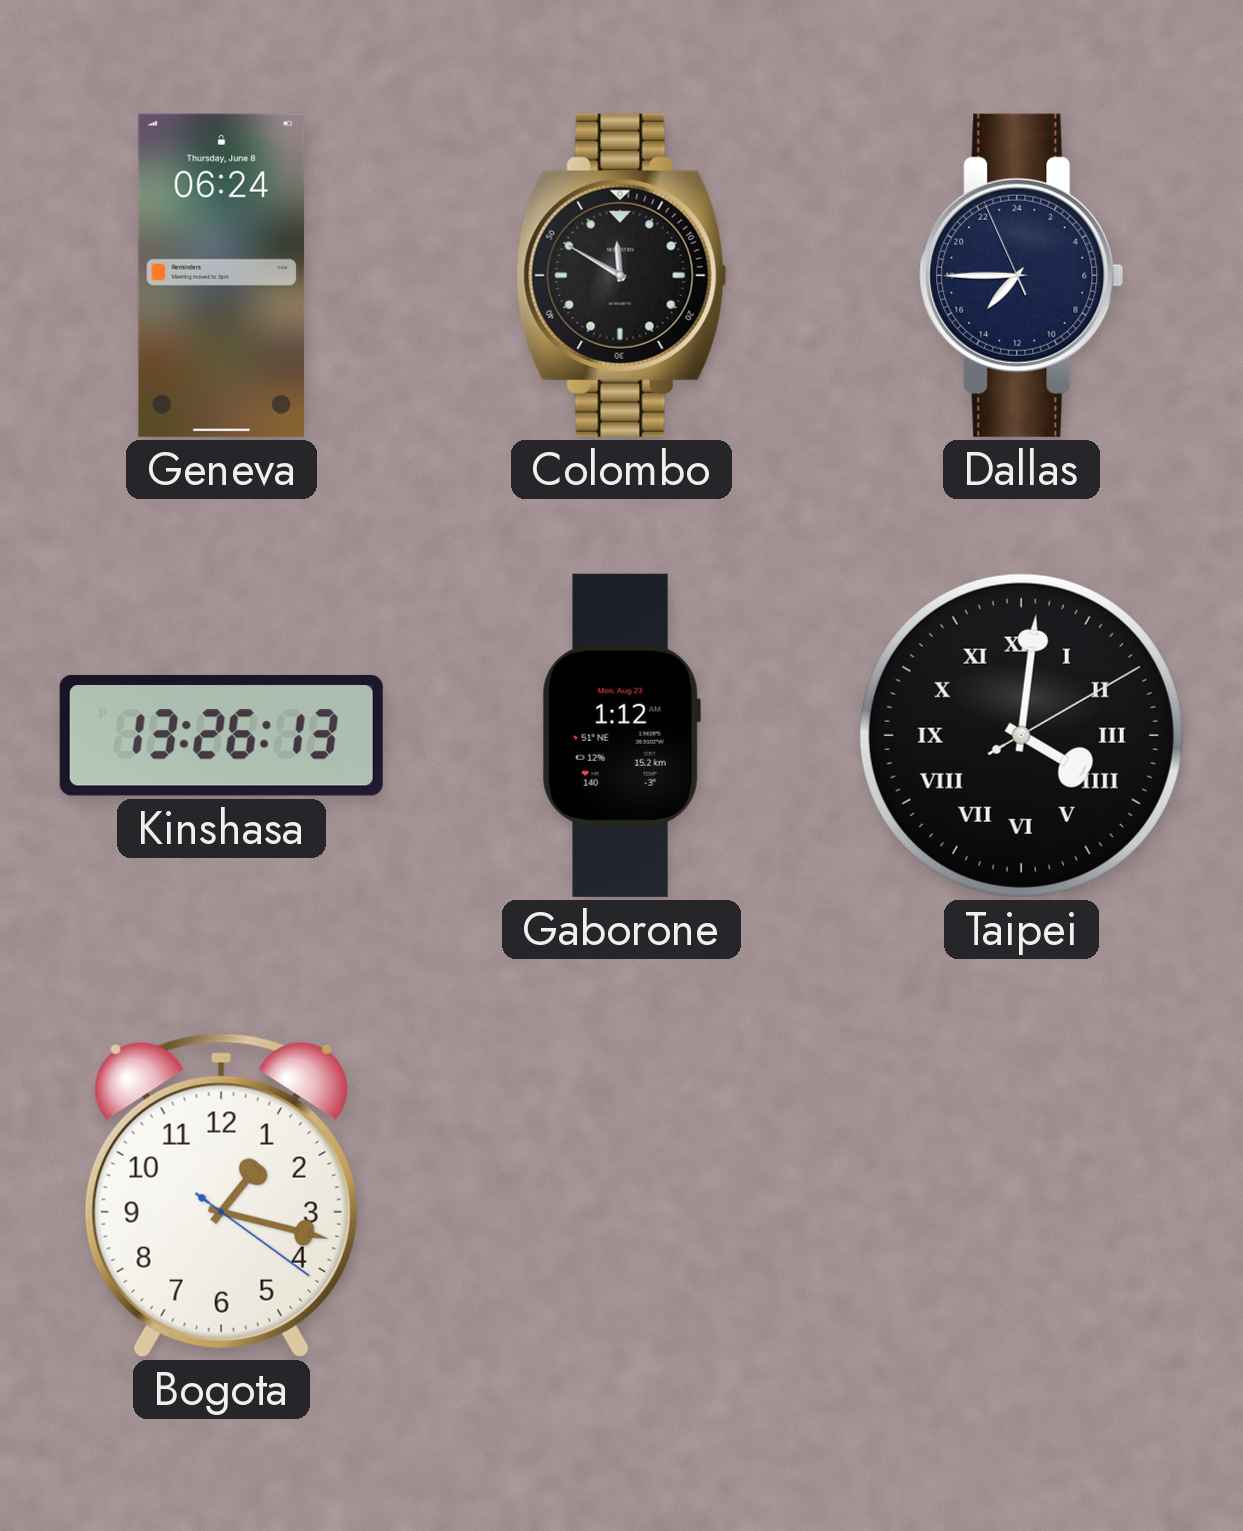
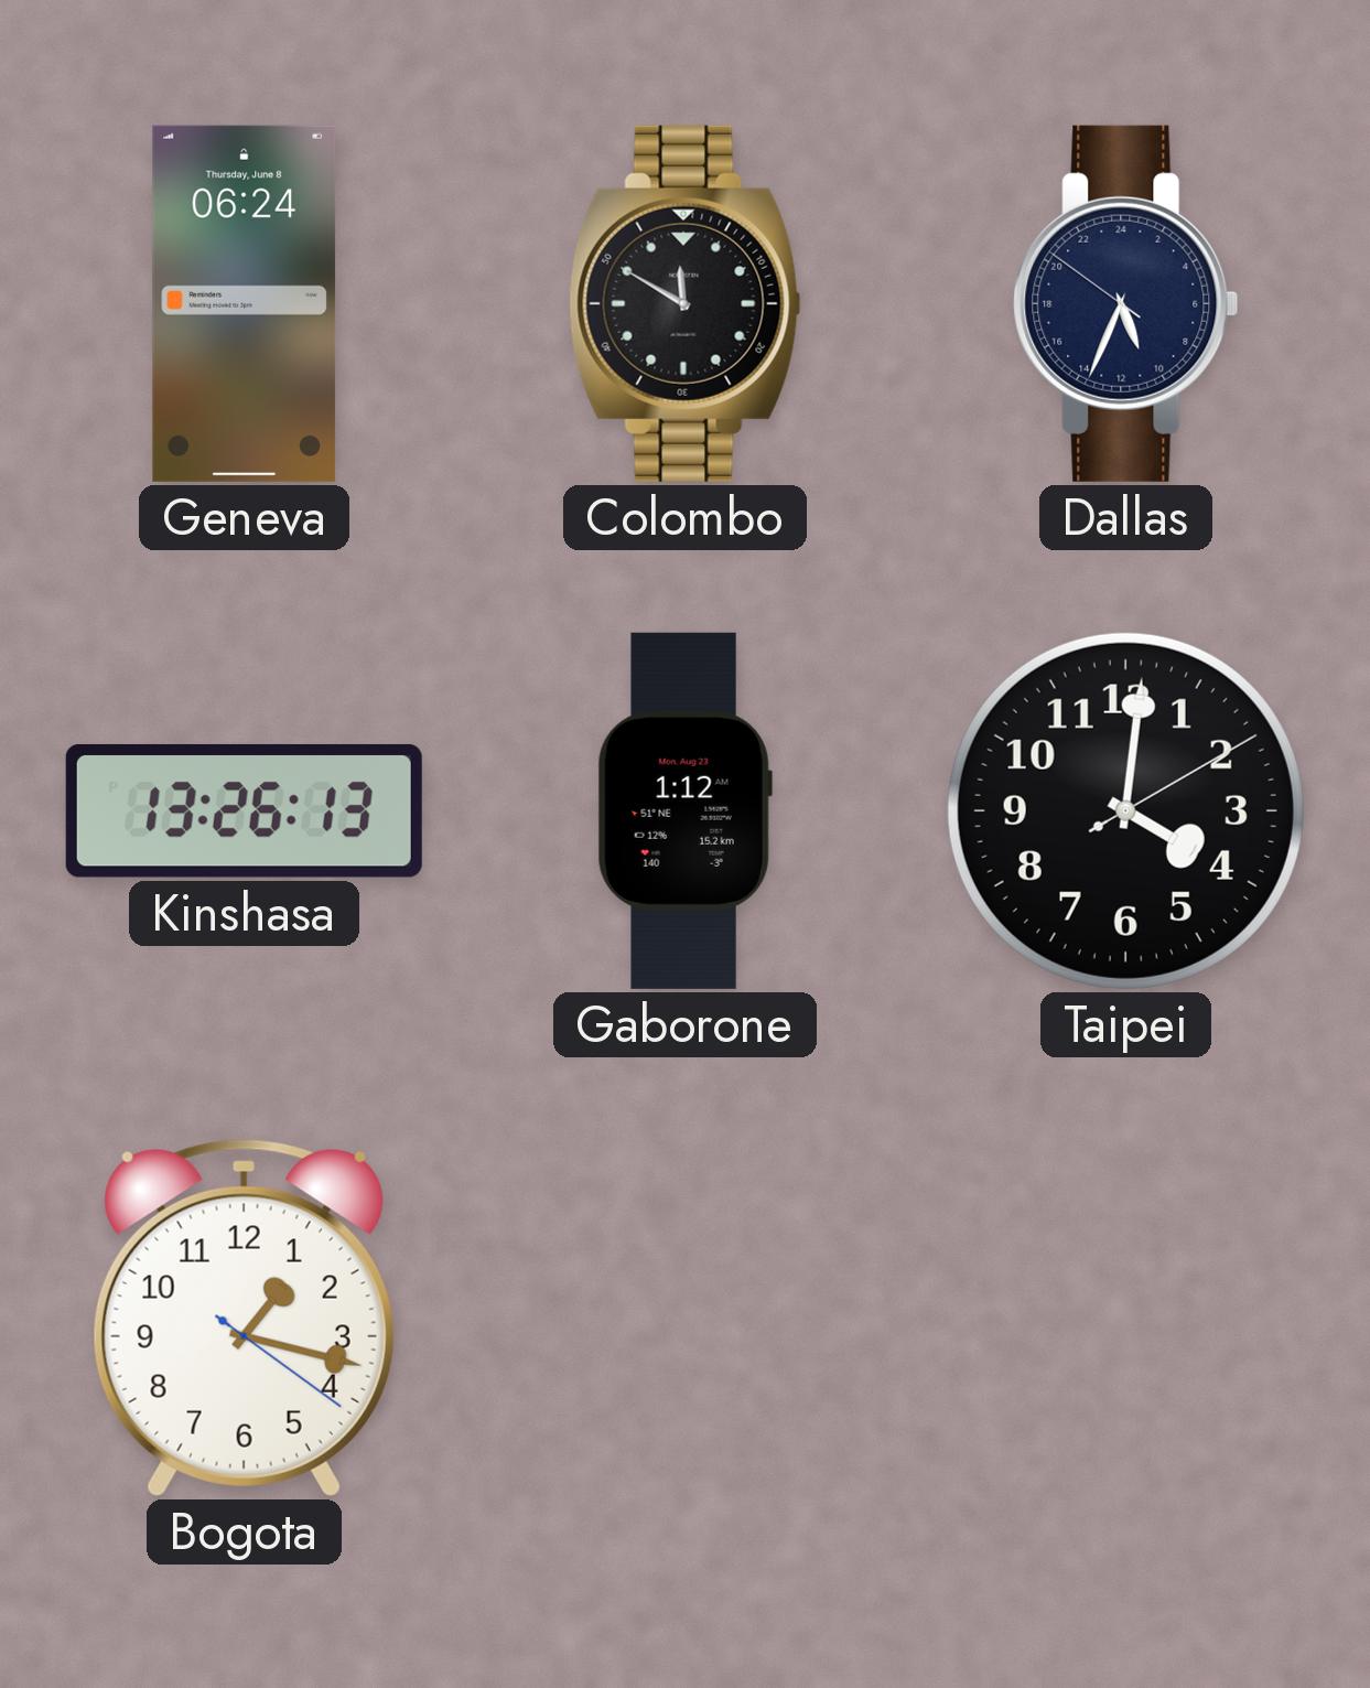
Dallas: 14:44 -> 10:33
Taipei numerals: Roman -> Arabic
